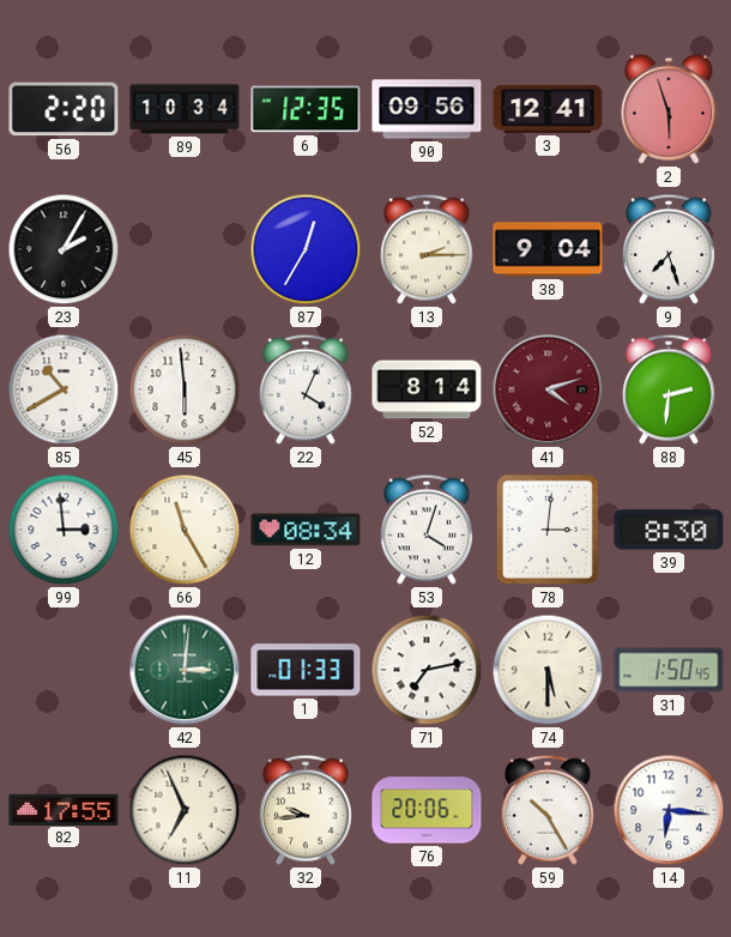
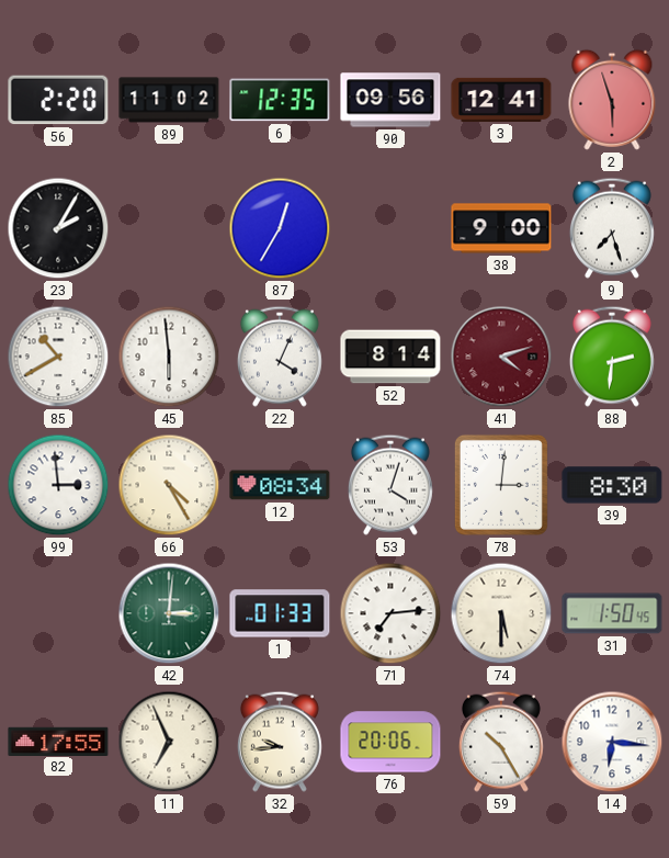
89: 10:34 -> 11:02
13: 2:15 -> none
38: 9:04 -> 9:00
66: 11:25 -> 4:25
71: 7:13 -> 7:14
